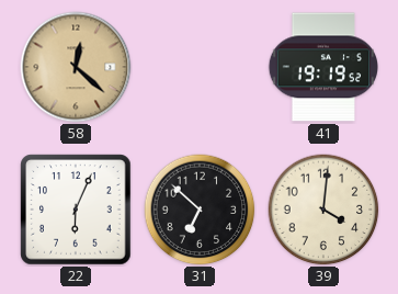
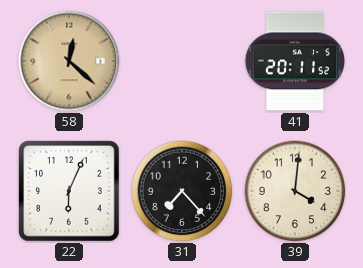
41: 19:19 -> 20:11
31: 6:52 -> 7:23
